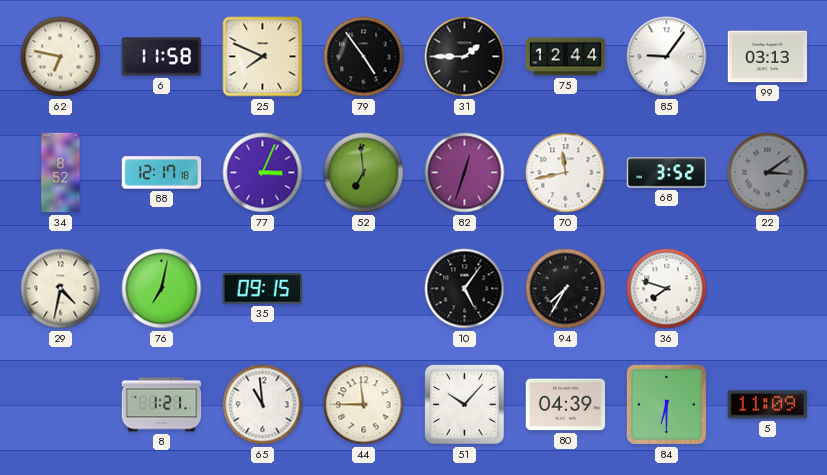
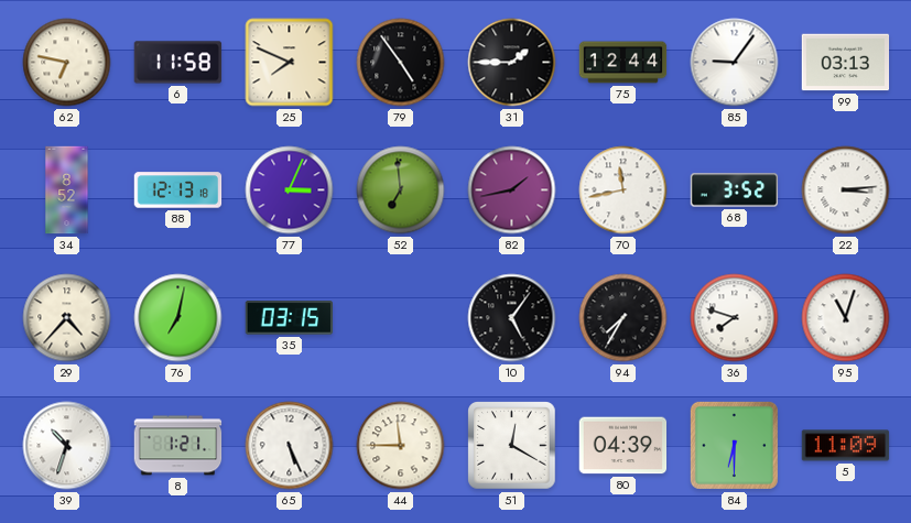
88: 12:17 -> 12:13
82: 12:33 -> 1:43
22: 3:09 -> 3:14
22 dial: grey -> white
29: 4:32 -> 4:37
35: 09:15 -> 03:15
95: none -> 11:03
39: none -> 10:33
65: 10:59 -> 5:26
51: 10:07 -> 12:20
